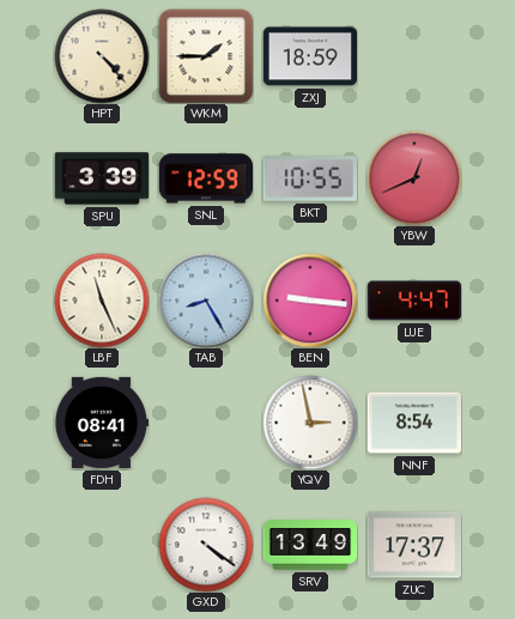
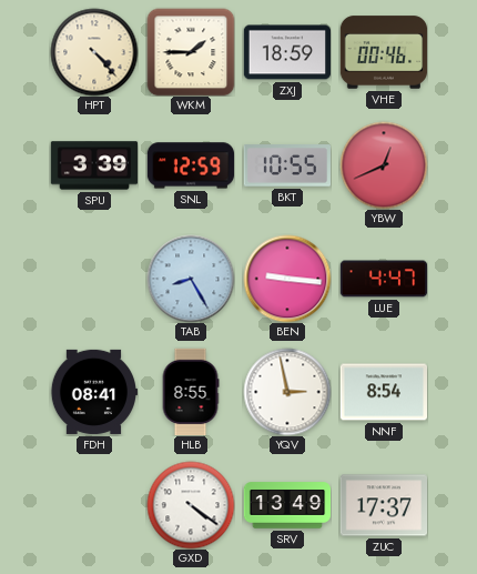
VHE: none -> 00:46
LBF: 11:26 -> none
HLB: none -> 8:55
